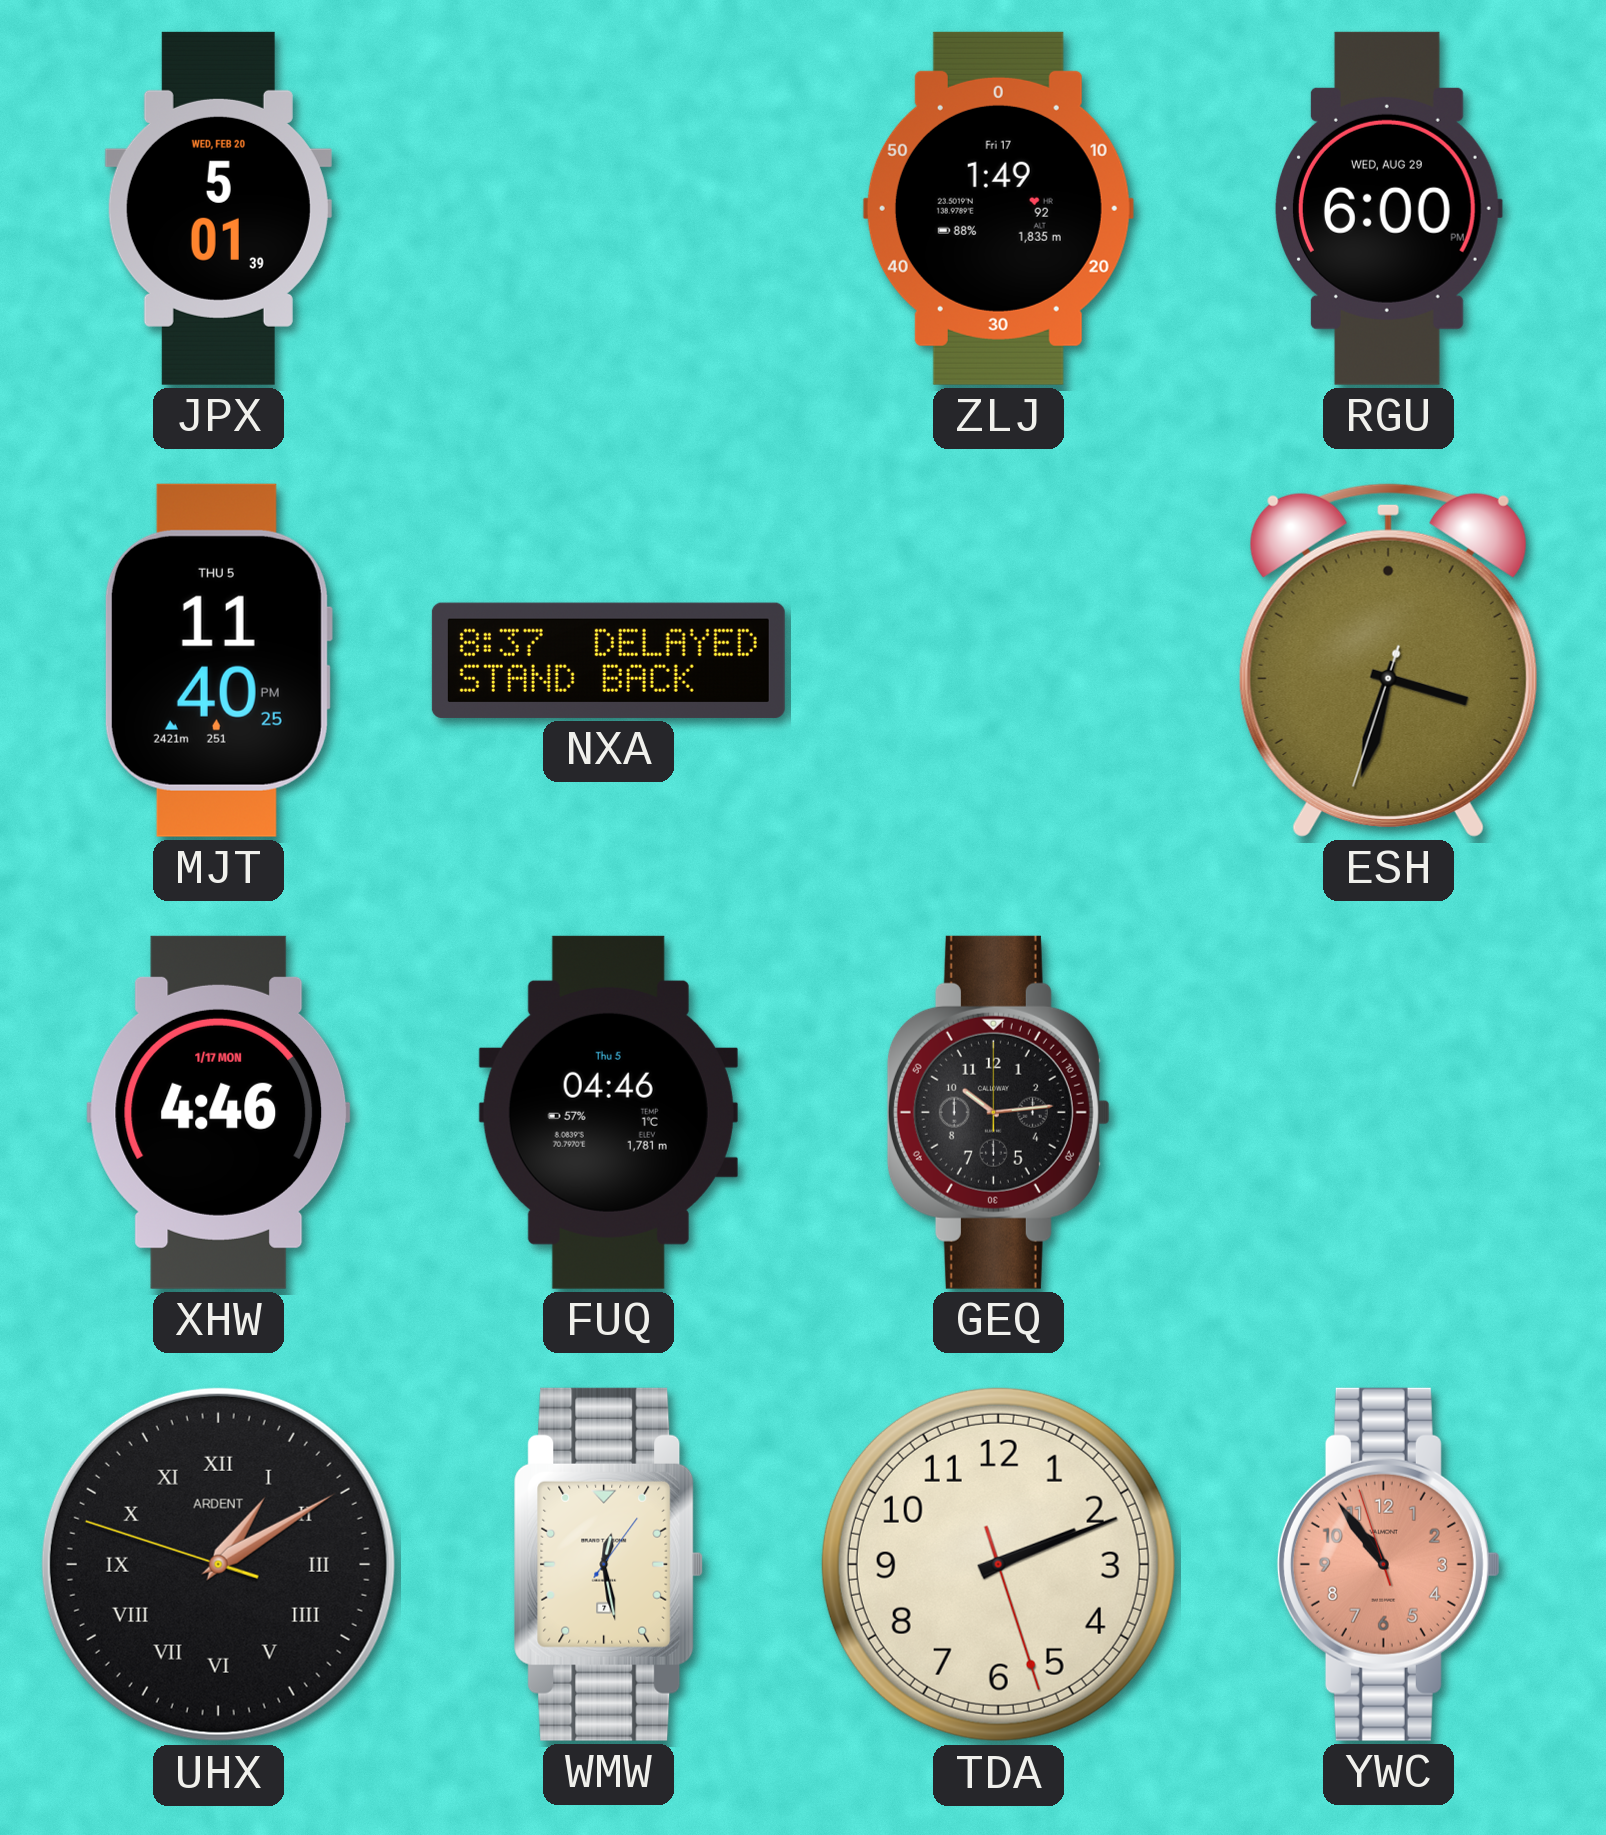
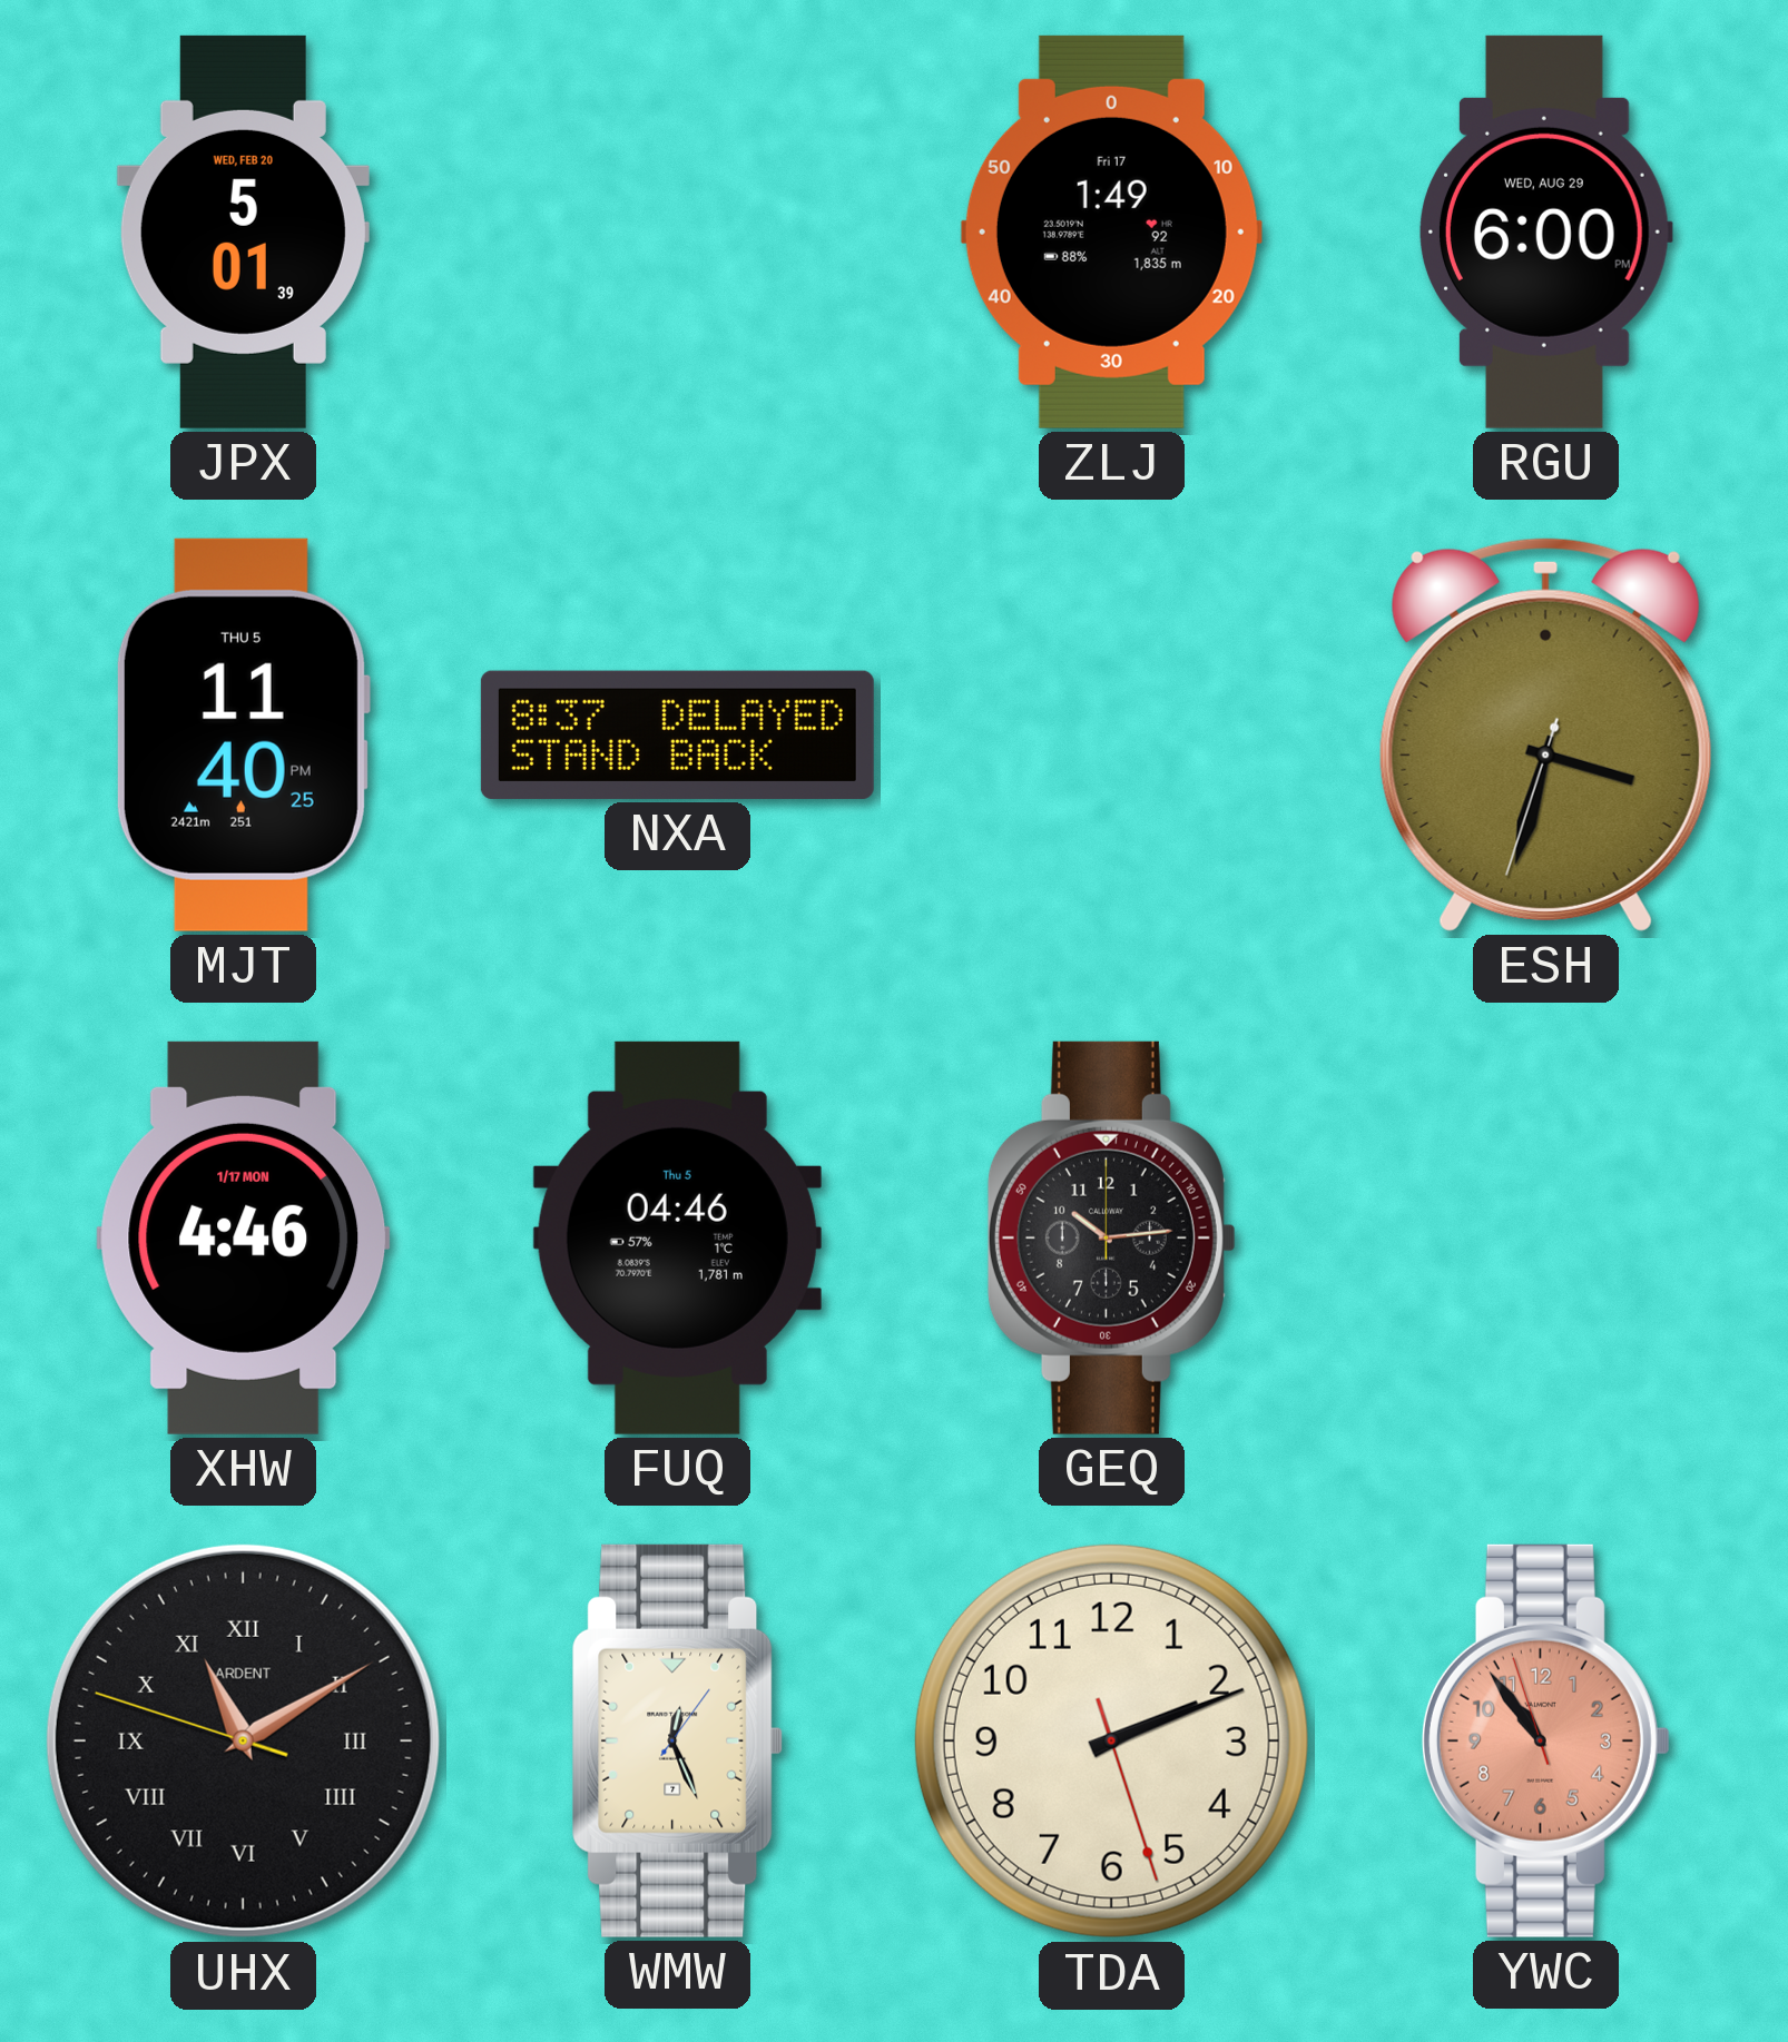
UHX: 1:09 -> 11:09
WMW: 12:28 -> 12:26
